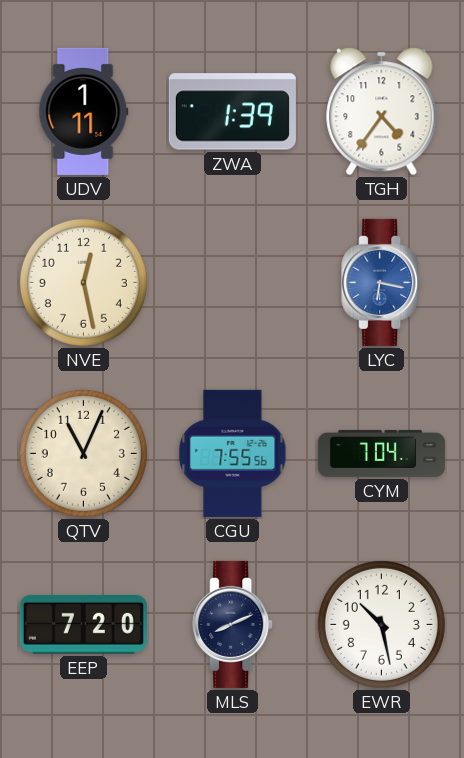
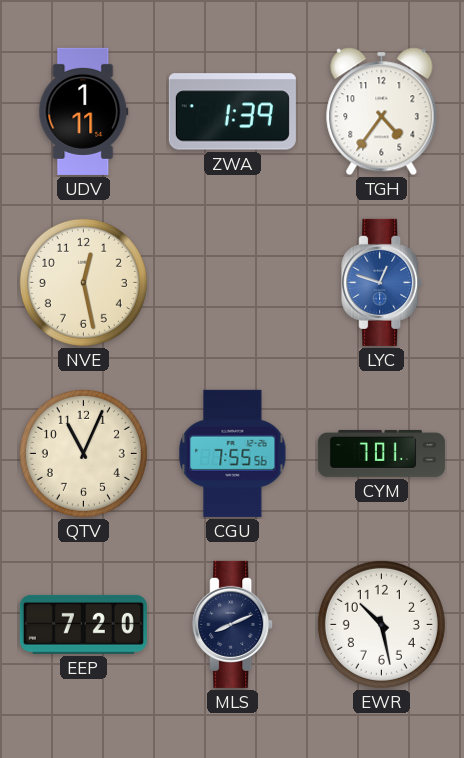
LYC: 6:17 -> 12:48
CYM: 7:04 -> 7:01
